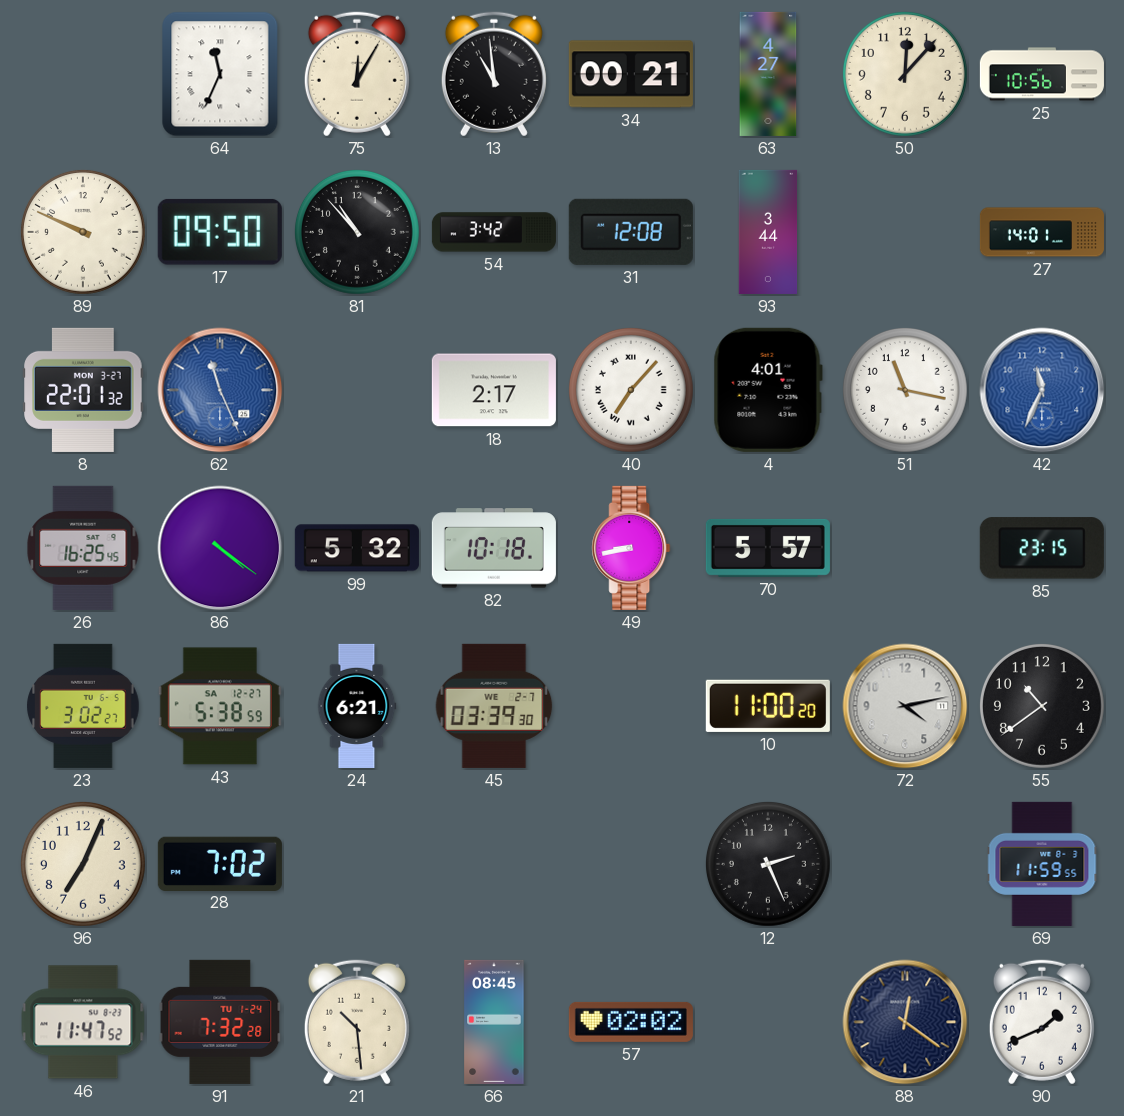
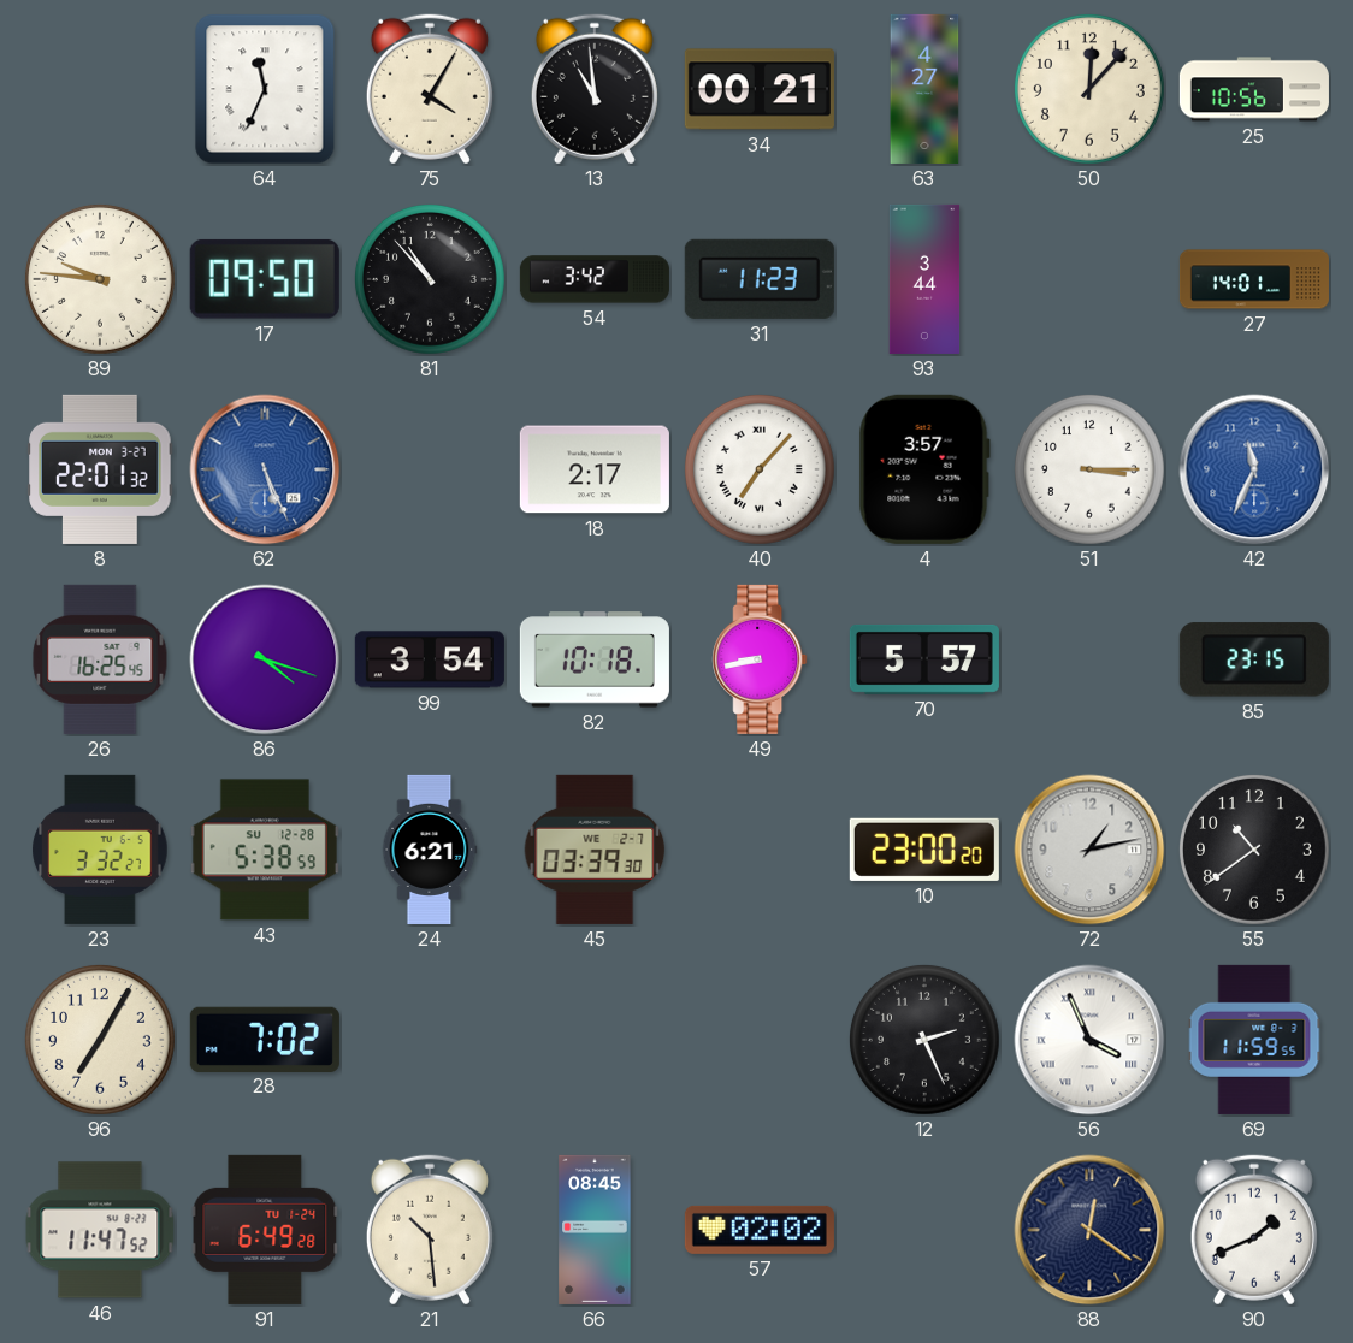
75: 12:05 -> 4:05
89: 9:49 -> 9:46
31: 12:08 -> 11:23
62: 11:26 -> 5:26
4: 4:01 -> 3:57
51: 11:17 -> 3:15
86: 4:21 -> 4:18
99: 5:32 -> 3:54
23: 3:02 -> 3:32
43 date: SA 12-27 -> SU 12-28
10: 11:00 -> 23:00
72: 4:13 -> 1:13
96: 7:04 -> 7:05
56: none -> 3:56
91: 7:32 -> 6:49
